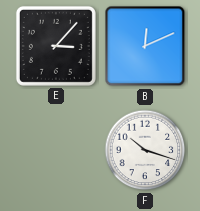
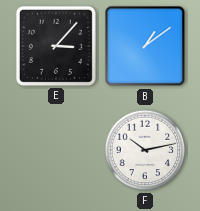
B: 12:11 -> 1:09
F: 10:18 -> 10:13
